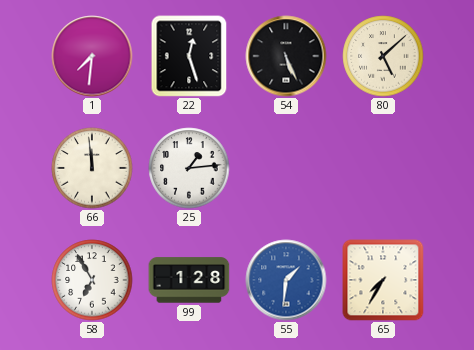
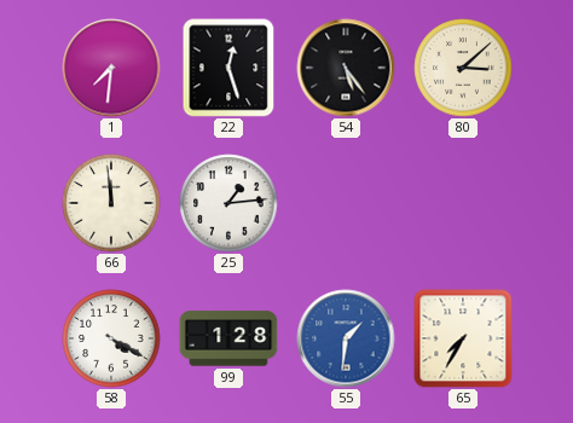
54: 5:26 -> 5:24
80: 5:08 -> 3:08
58: 6:55 -> 4:20
